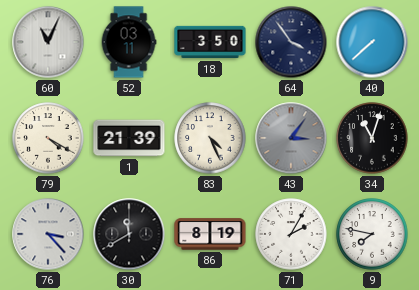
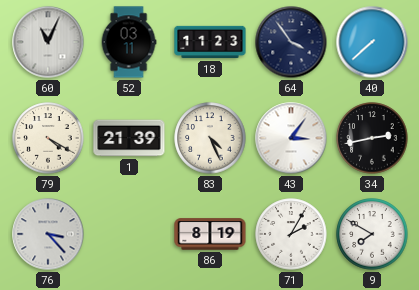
18: 3:50 -> 11:23
43 dial: grey -> white
34: 11:03 -> 2:43
30: 11:40 -> none
9: 7:47 -> 7:50
